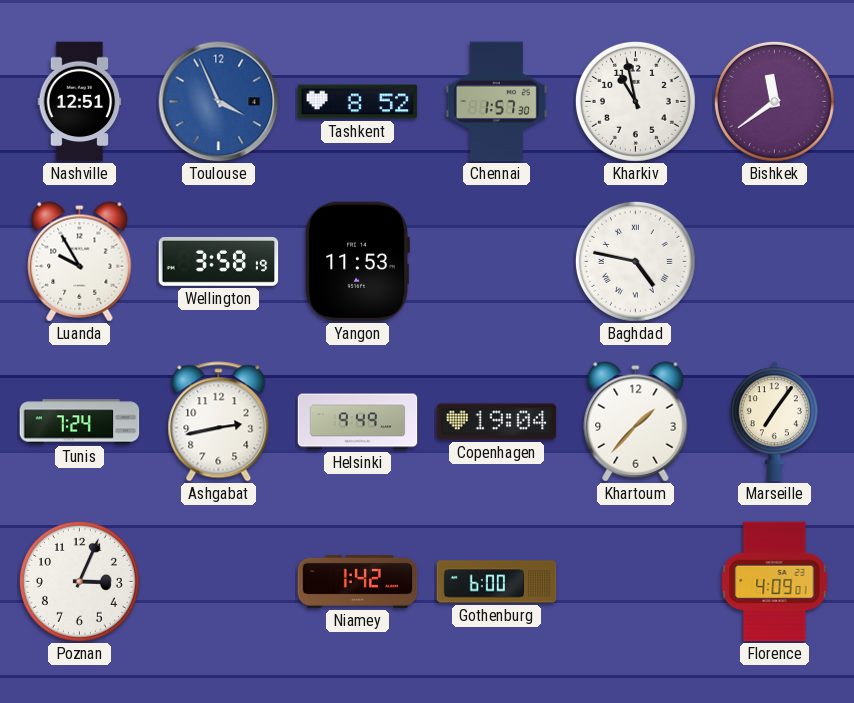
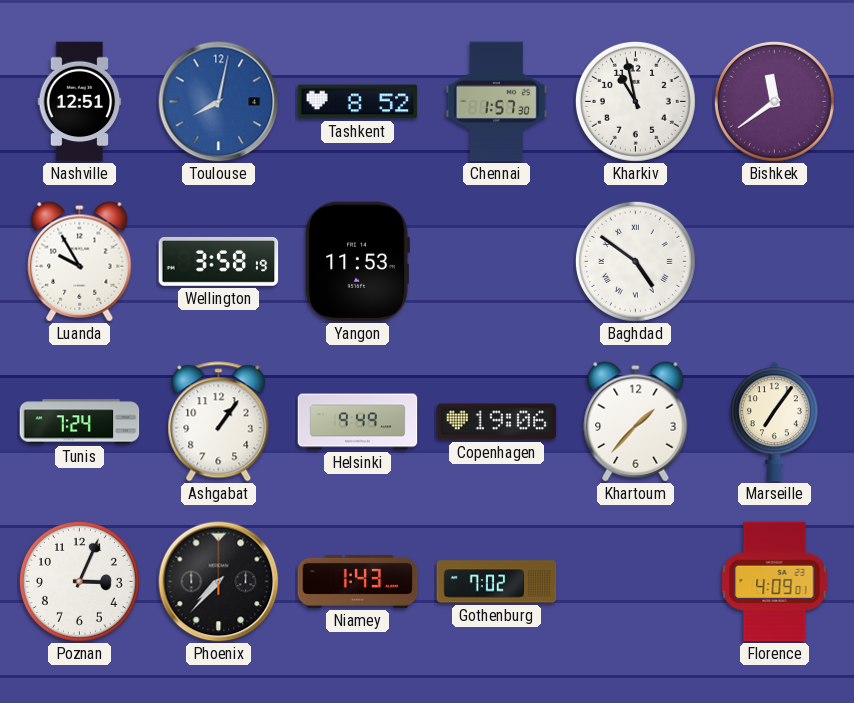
Toulouse: 3:56 -> 8:02
Baghdad: 4:47 -> 4:51
Ashgabat: 2:43 -> 1:06
Copenhagen: 19:04 -> 19:06
Phoenix: none -> 7:37
Niamey: 1:42 -> 1:43
Gothenburg: 6:00 -> 7:02
